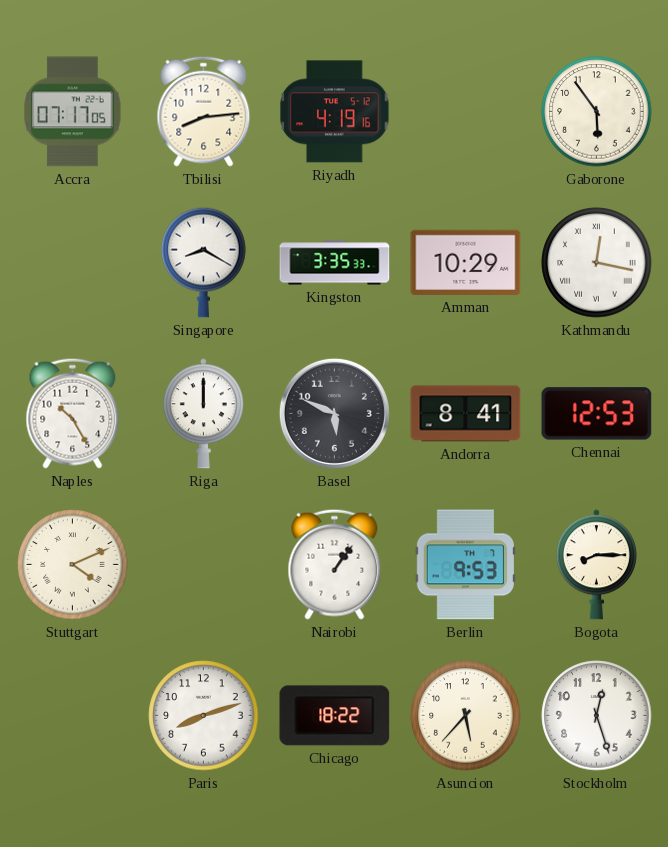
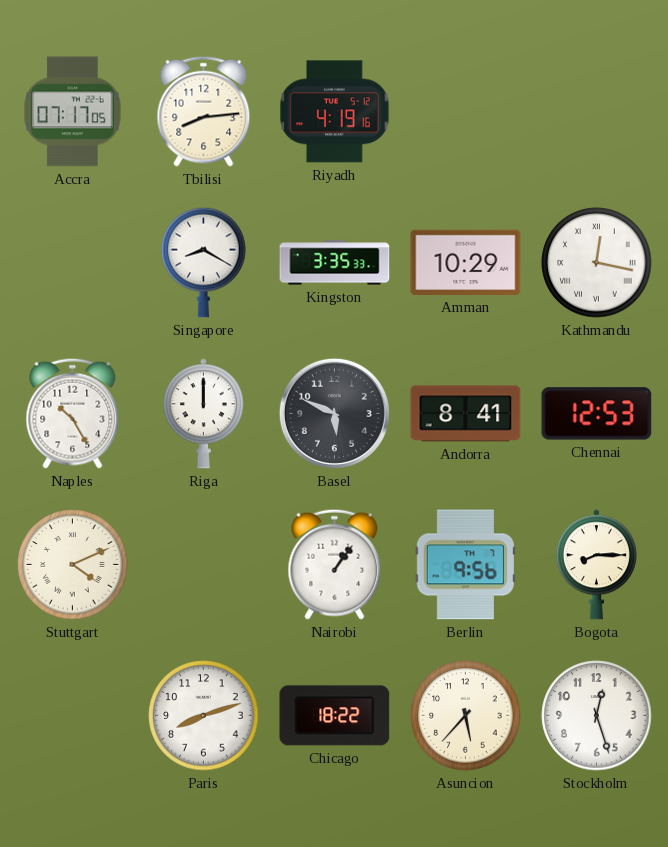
Gaborone: 5:54 -> none
Berlin: 9:53 -> 9:56
